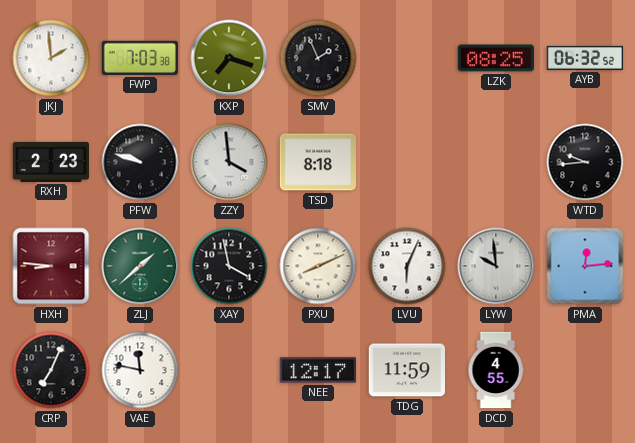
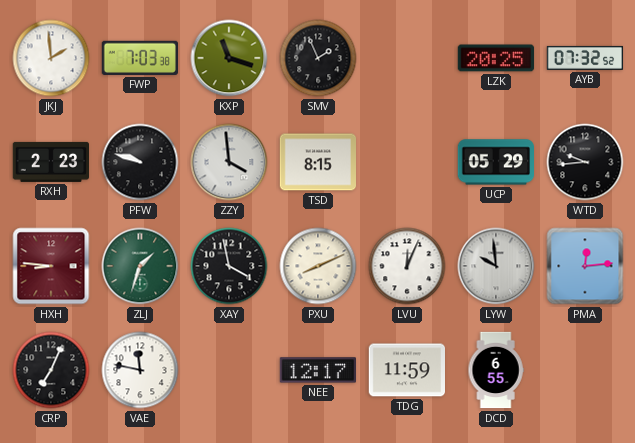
KXP: 7:18 -> 11:18
LZK: 08:25 -> 20:25
AYB: 06:32 -> 07:32
TSD: 8:18 -> 8:15
UCP: none -> 05:29
ZLJ: 1:38 -> 1:33
LVU: 6:04 -> 12:04
DCD: 4:55 -> 6:55
